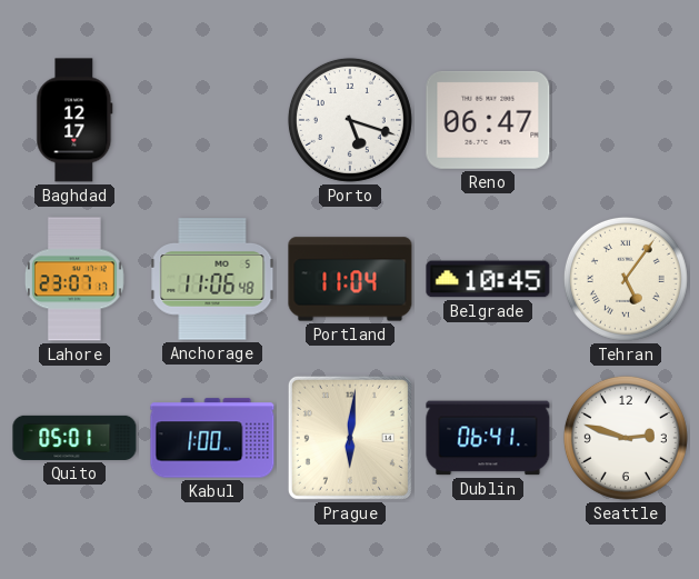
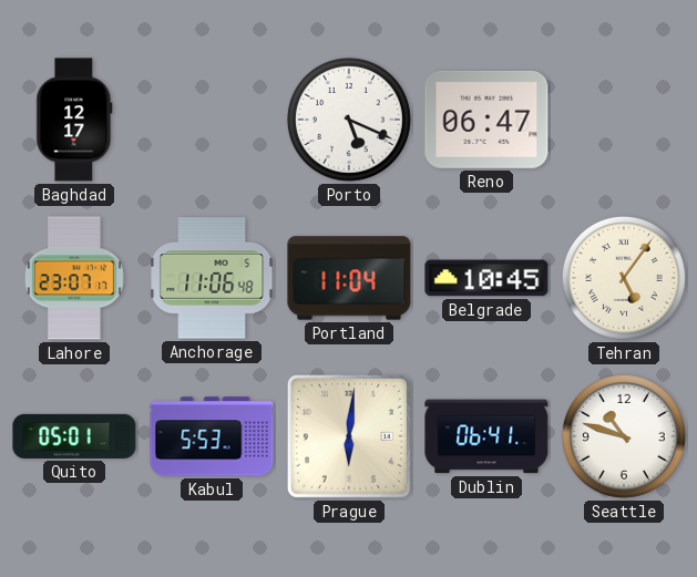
Porto: 5:18 -> 5:19
Kabul: 1:00 -> 5:53
Seattle: 2:48 -> 10:48
